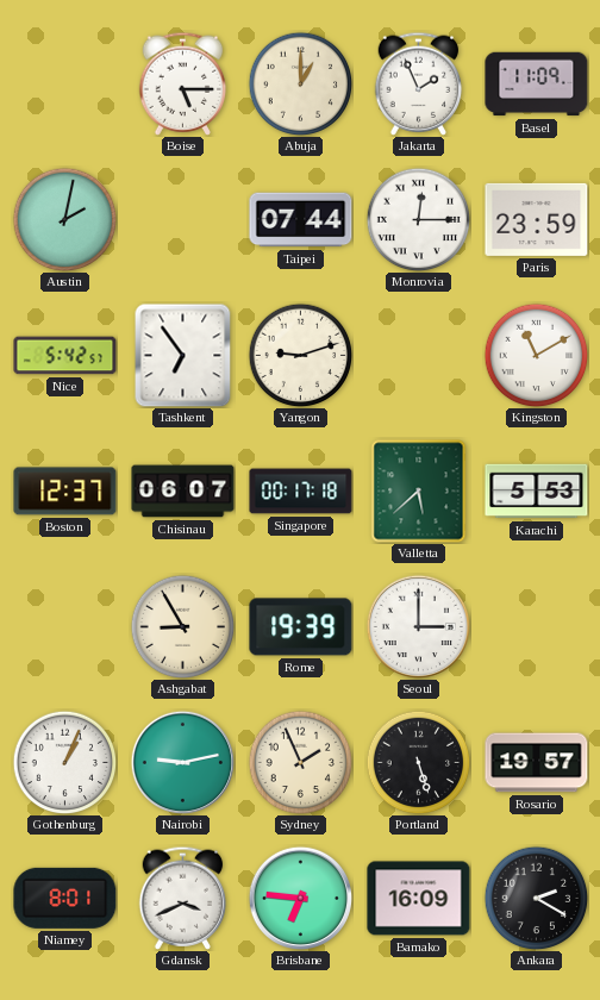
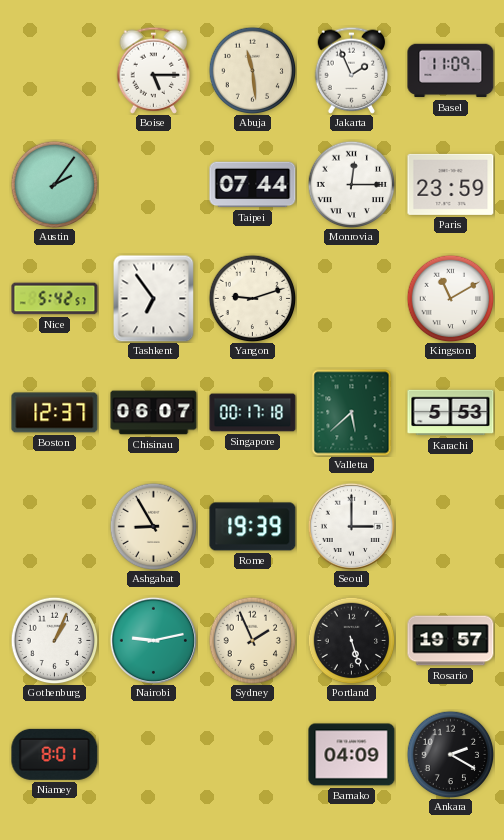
Abuja: 1:00 -> 11:29
Austin: 2:02 -> 2:06
Gdansk: 3:41 -> none
Brisbane: 6:46 -> none
Bamako: 16:09 -> 04:09
